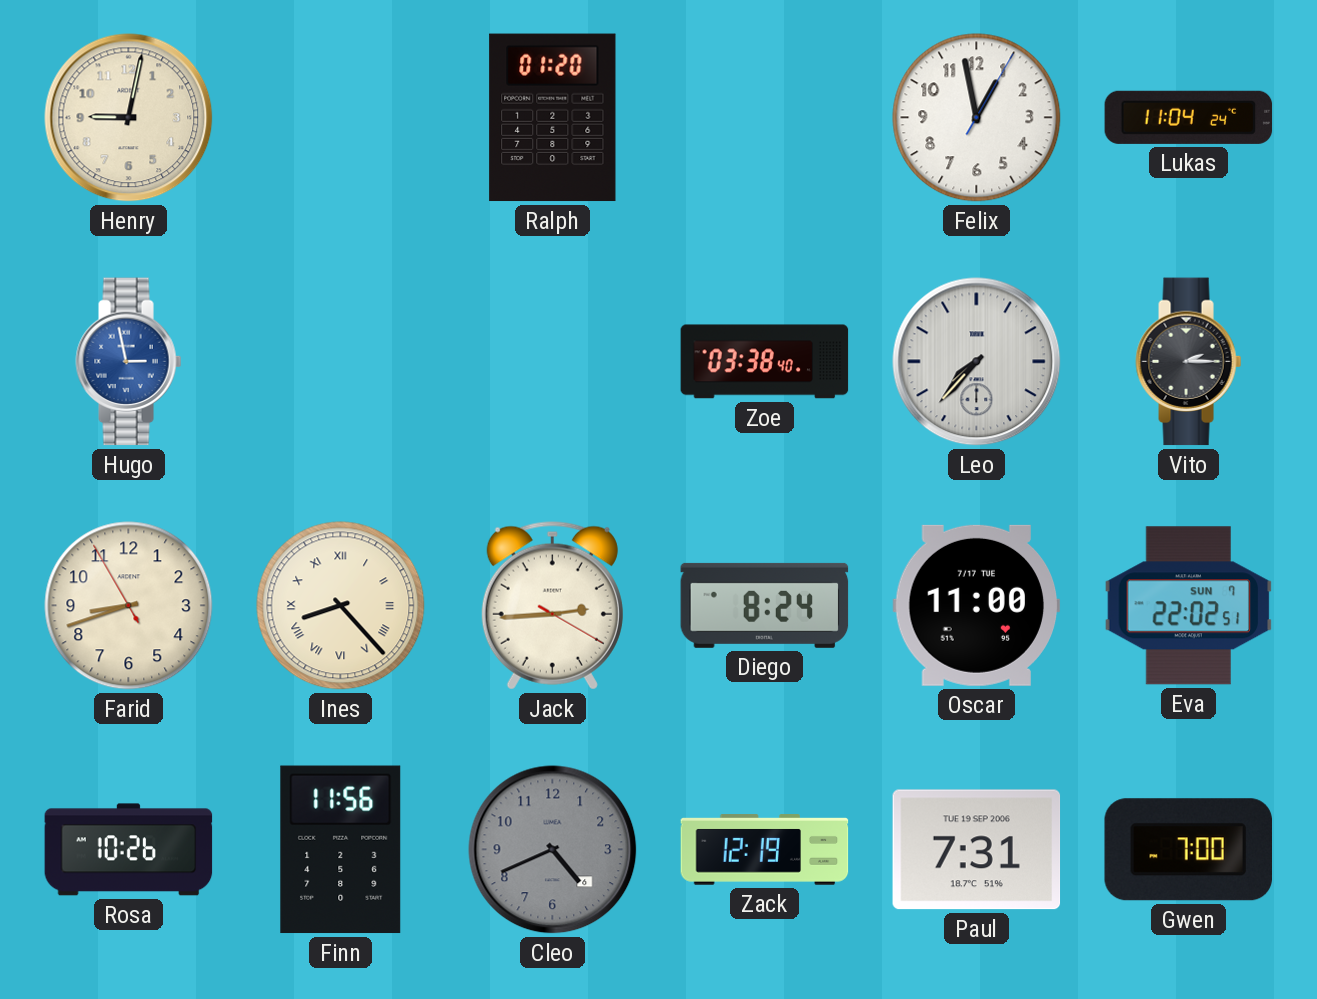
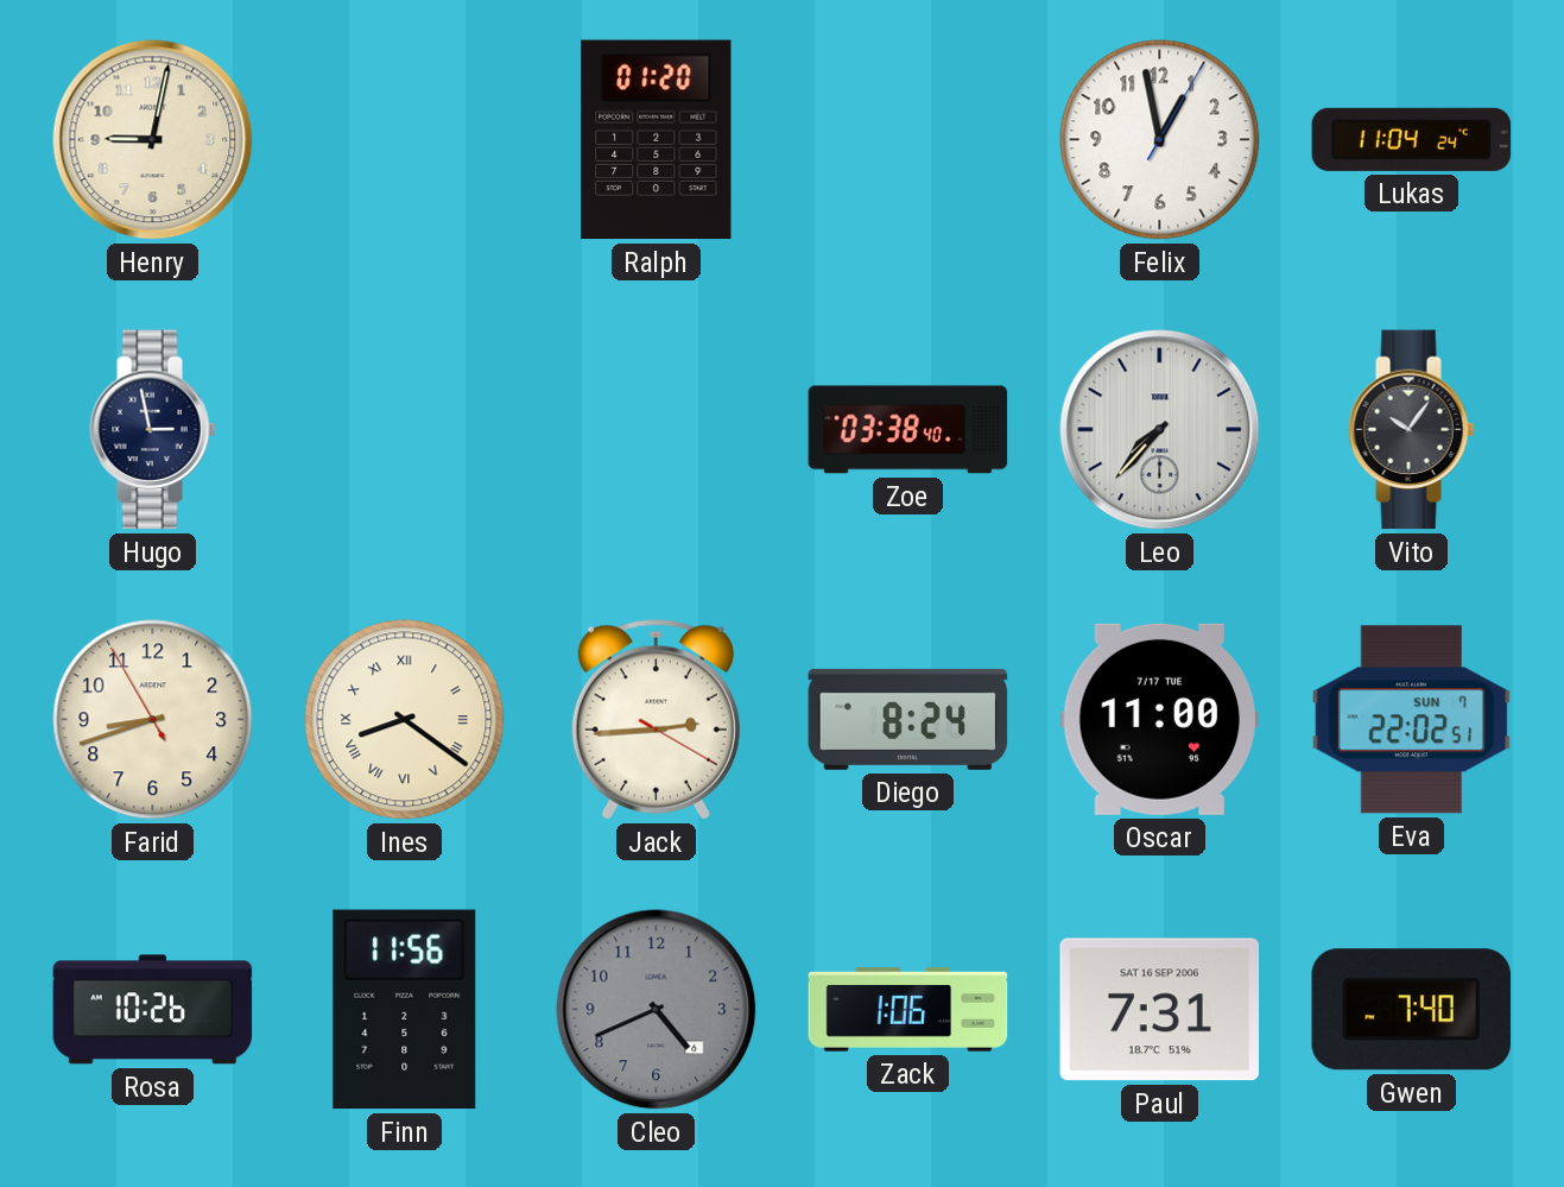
Hugo dial: blue -> navy
Vito: 2:15 -> 10:06
Ines: 8:23 -> 8:21
Zack: 12:19 -> 1:06
Paul date: TUE 19 SEP 2006 -> SAT 16 SEP 2006
Gwen: 7:00 -> 7:40
